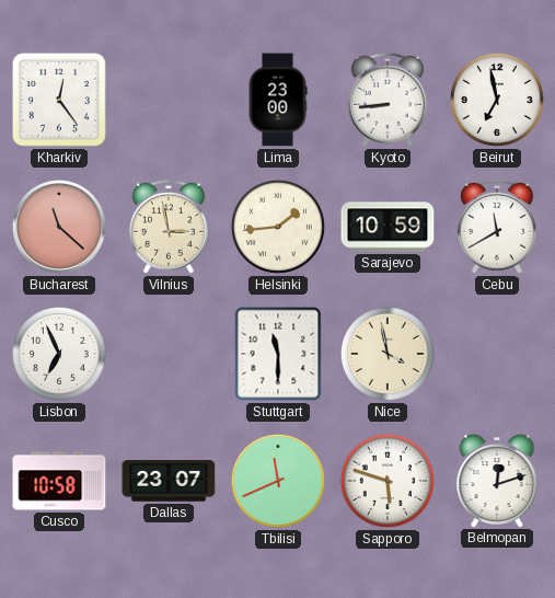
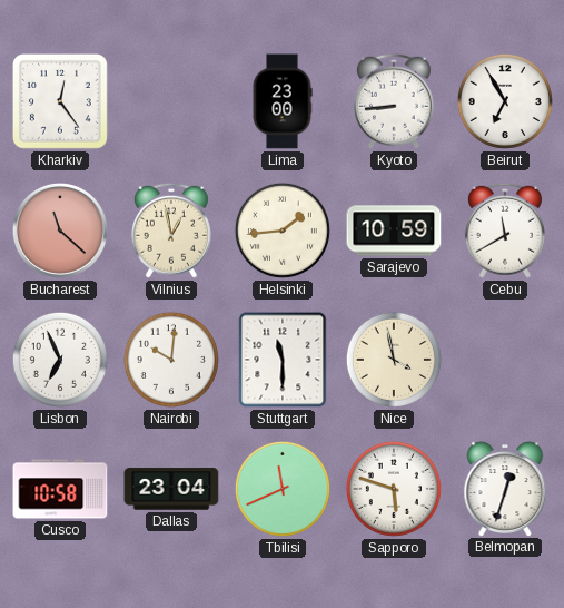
Beirut: 6:58 -> 6:55
Vilnius: 2:58 -> 12:58
Nairobi: none -> 10:01
Dallas: 23:07 -> 23:04
Belmopan: 12:12 -> 12:33
